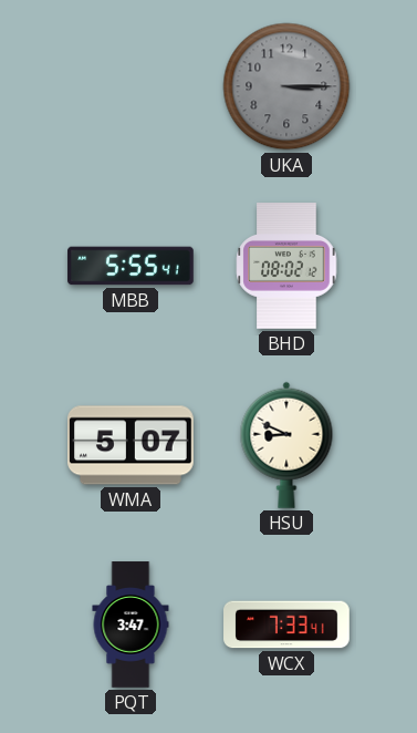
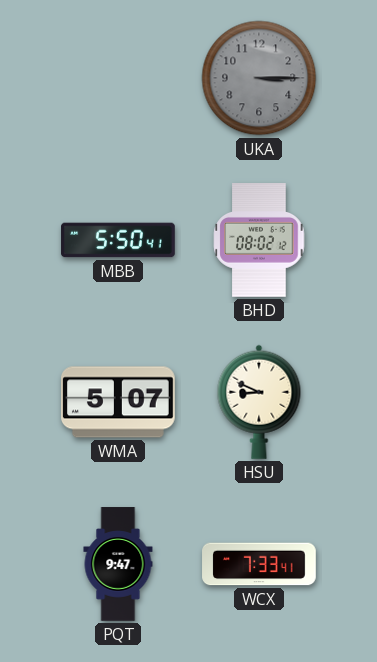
MBB: 5:55 -> 5:50
PQT: 3:47 -> 9:47
